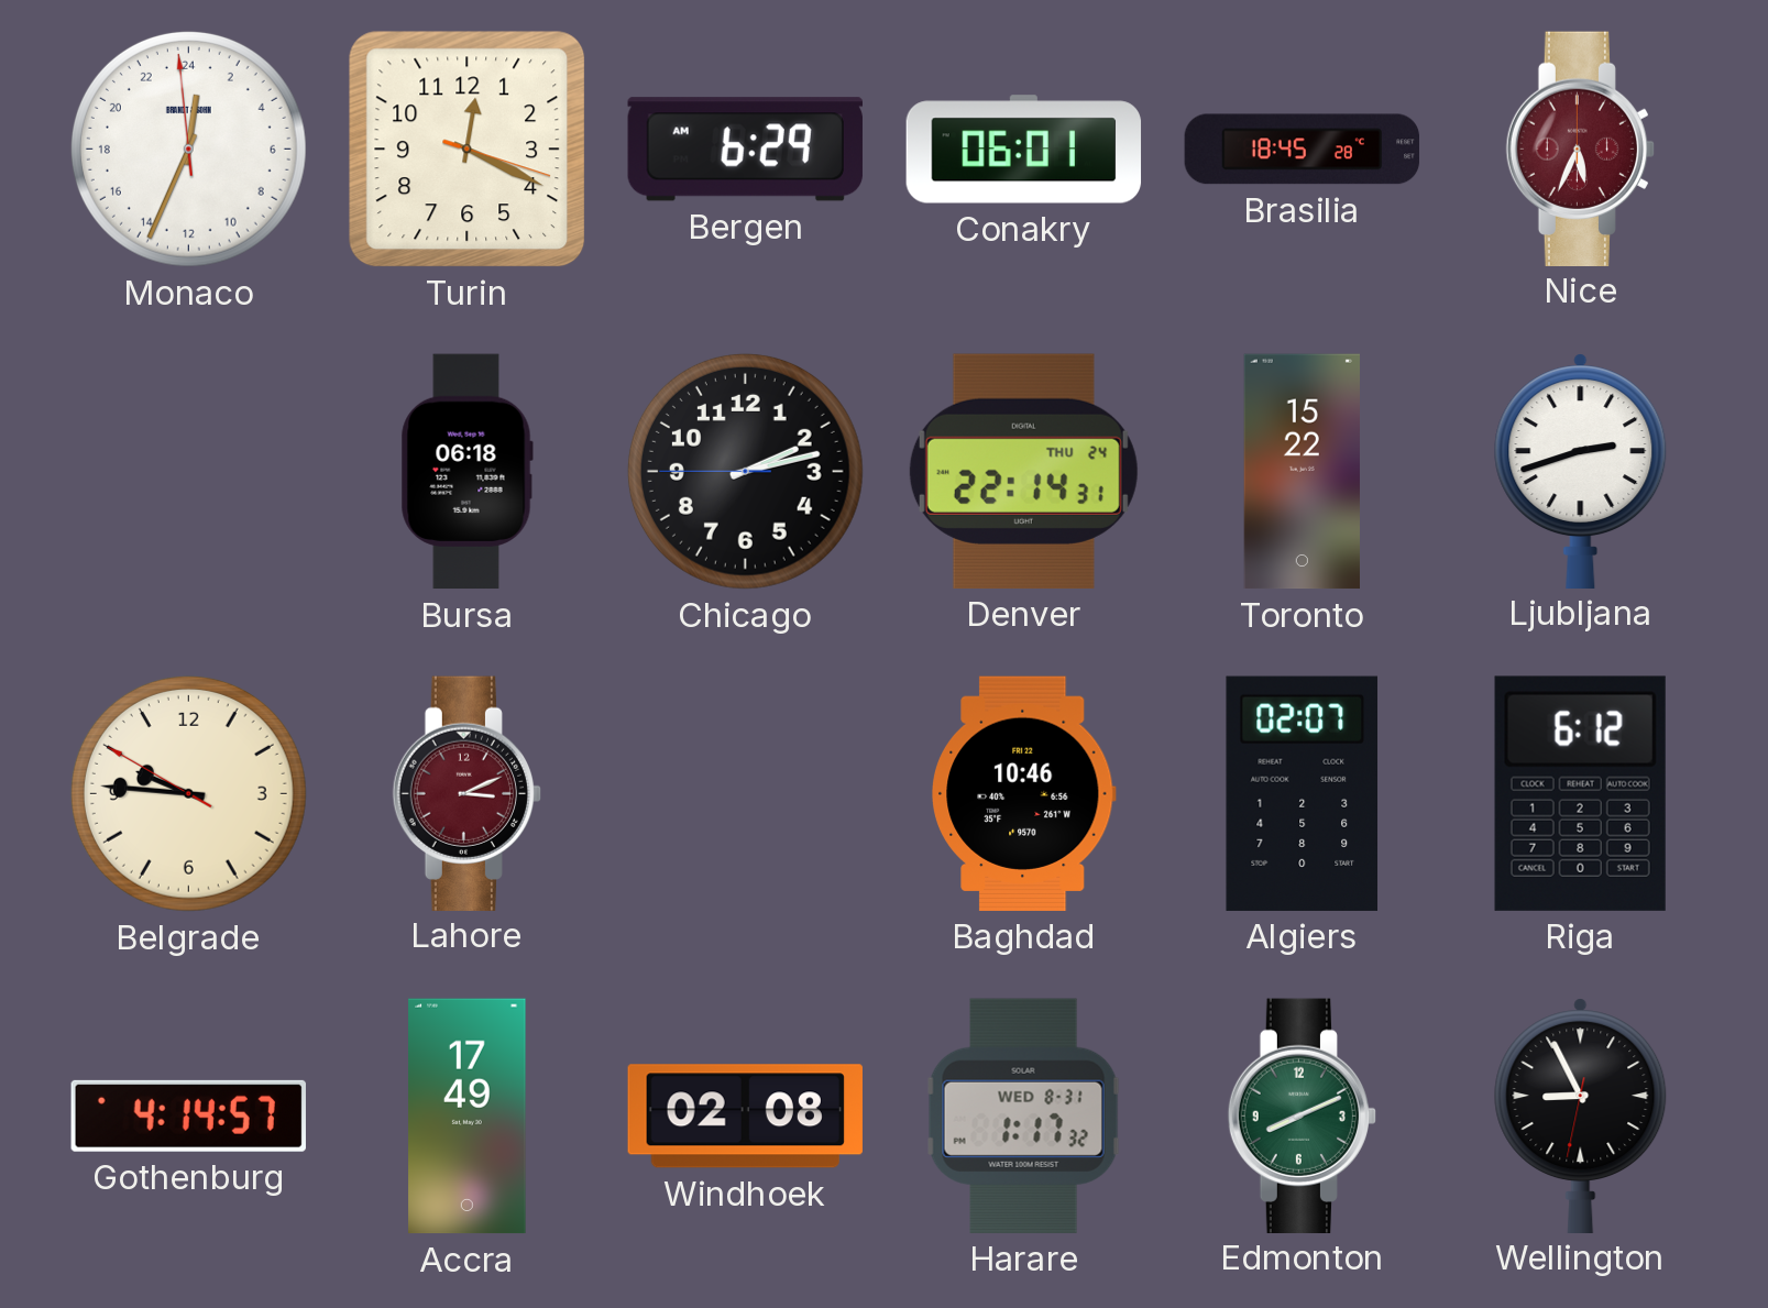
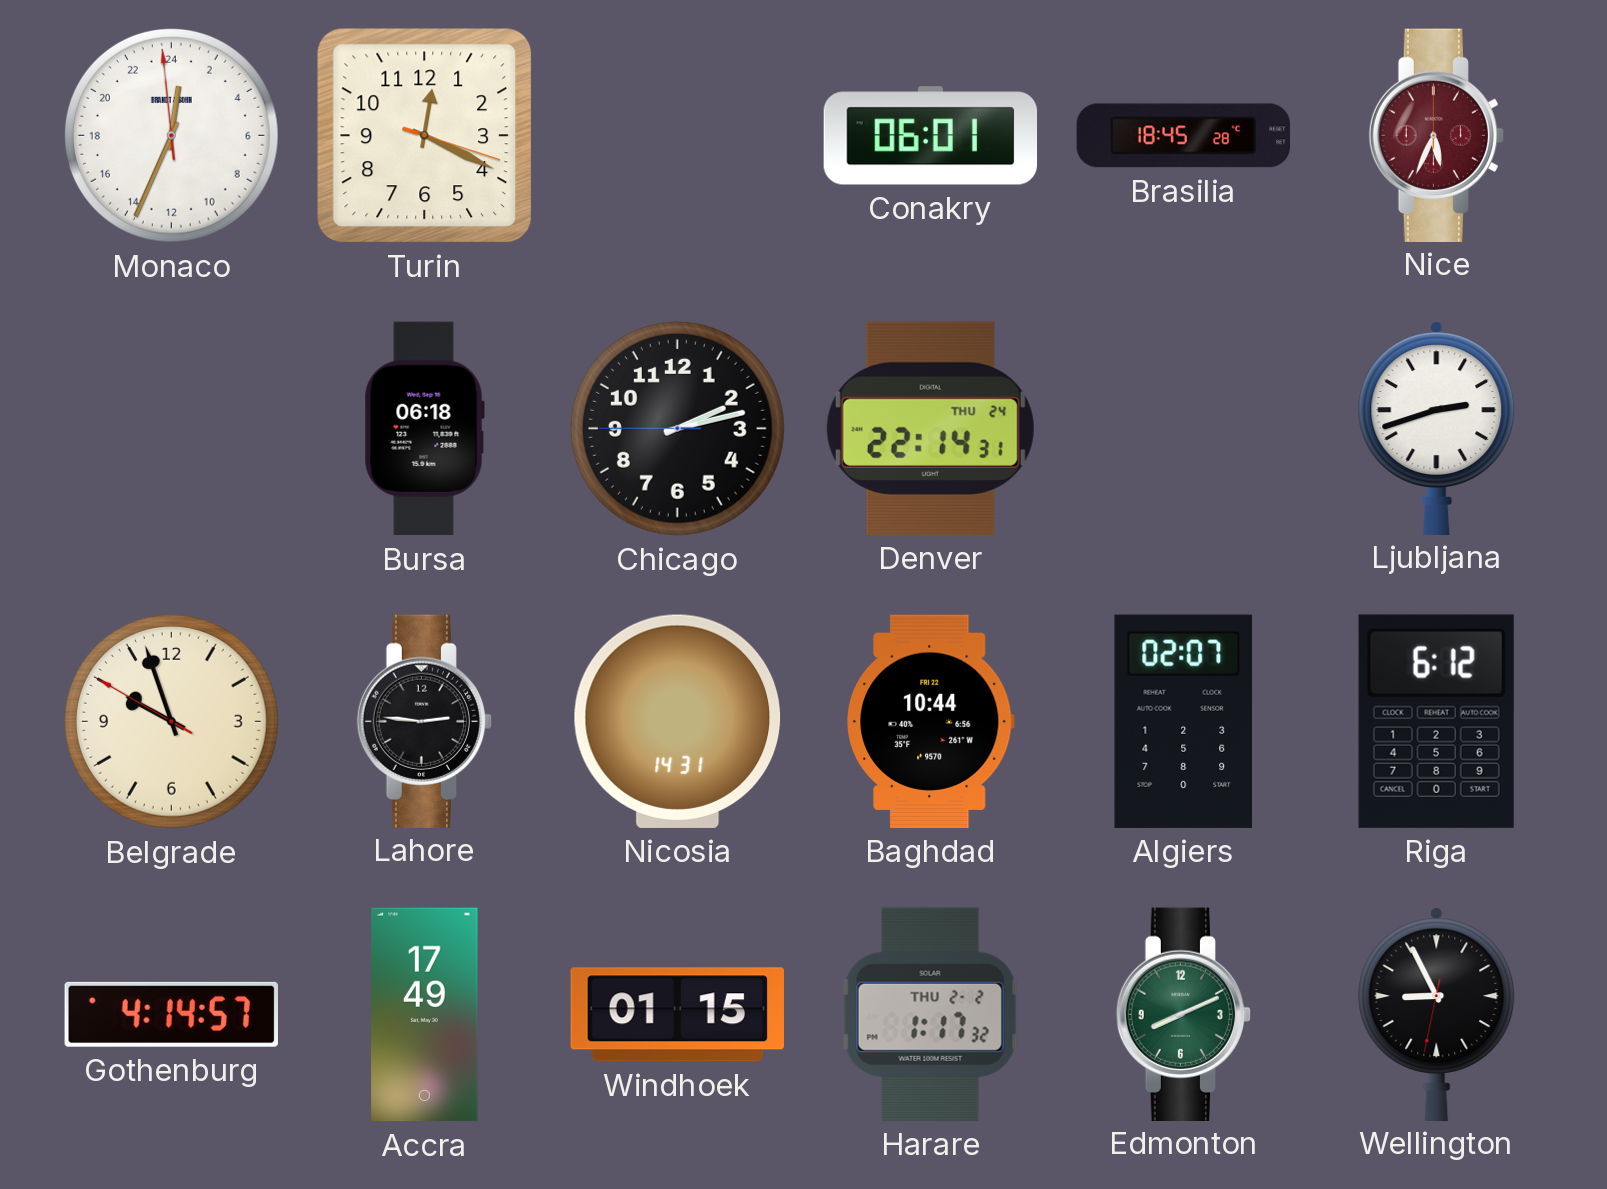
Bergen: 6:29 -> none
Toronto: 15:22 -> none
Belgrade: 9:45 -> 9:56
Lahore: 3:11 -> 2:46
Lahore dial: burgundy -> black
Nicosia: none -> 14:31
Baghdad: 10:46 -> 10:44
Windhoek: 02:08 -> 01:15
Harare date: WED 8-31 -> THU 2-2
